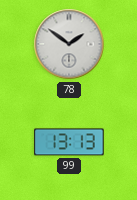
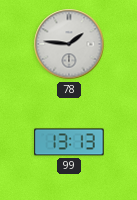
78: 1:51 -> 1:46
